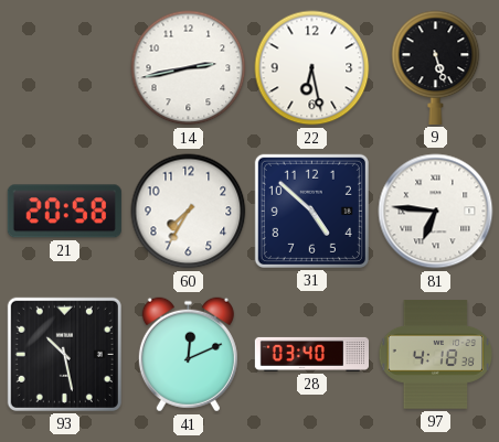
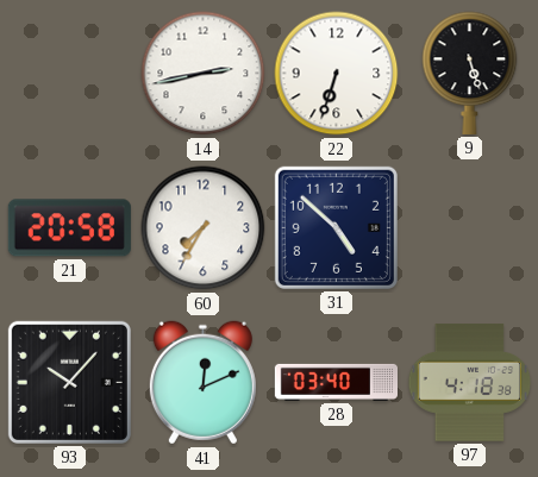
22: 6:28 -> 6:33
81: 6:46 -> none
93: 10:28 -> 10:07
